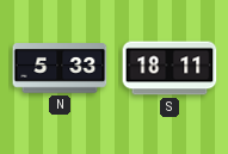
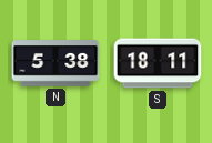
N: 5:33 -> 5:38
